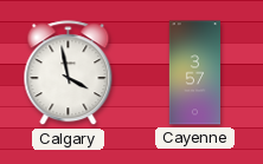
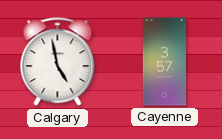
Calgary: 3:58 -> 4:58
